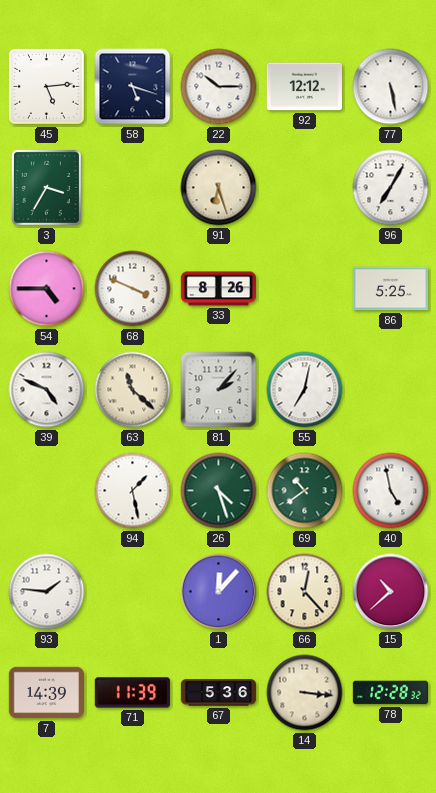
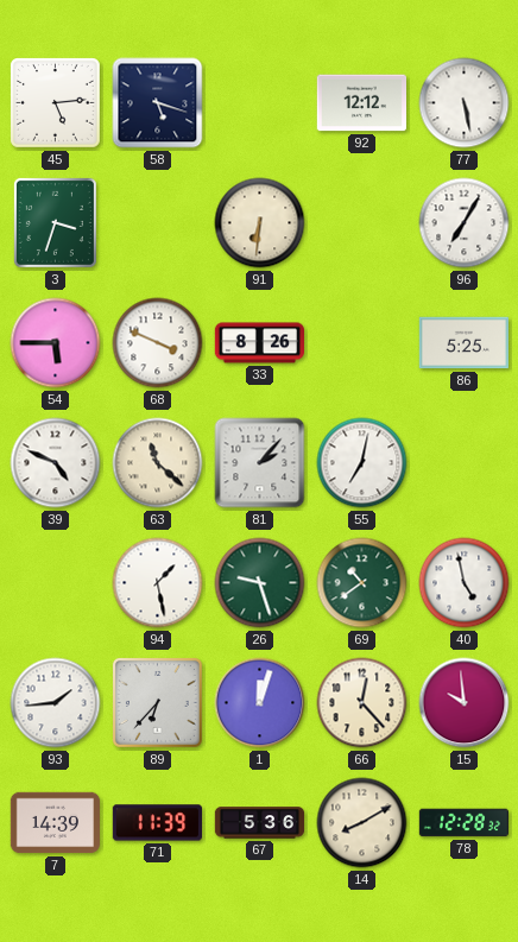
22: 10:15 -> none
3: 3:35 -> 3:33
91: 6:27 -> 6:31
54: 4:45 -> 5:45
26: 4:27 -> 9:27
93: 1:46 -> 1:44
89: none -> 6:37
1: 12:07 -> 12:03
15: 10:38 -> 9:59
14: 3:16 -> 8:10
